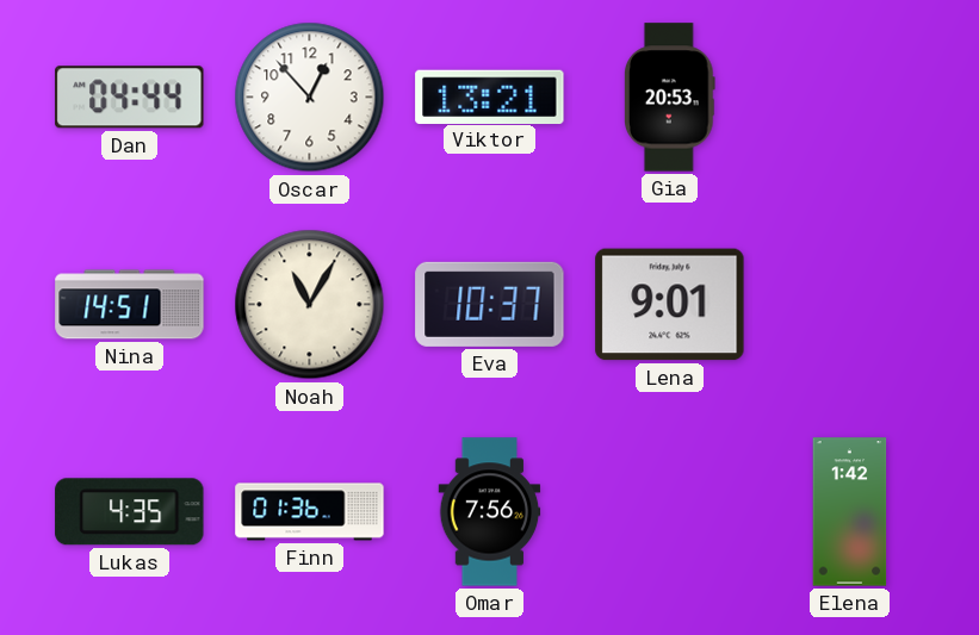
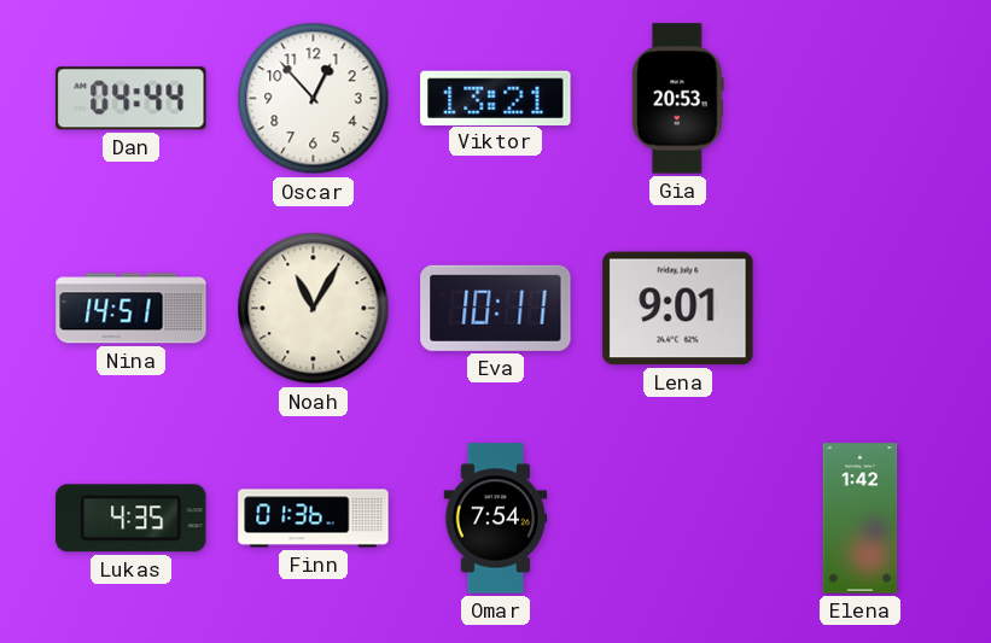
Eva: 10:37 -> 10:11
Omar: 7:56 -> 7:54
